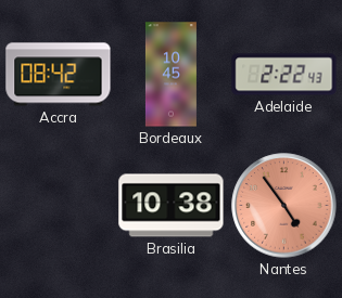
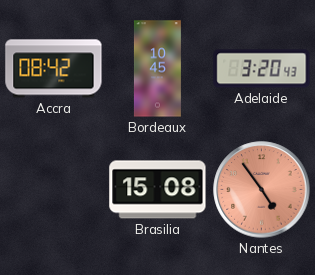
Adelaide: 2:22 -> 3:20
Brasilia: 10:38 -> 15:08
